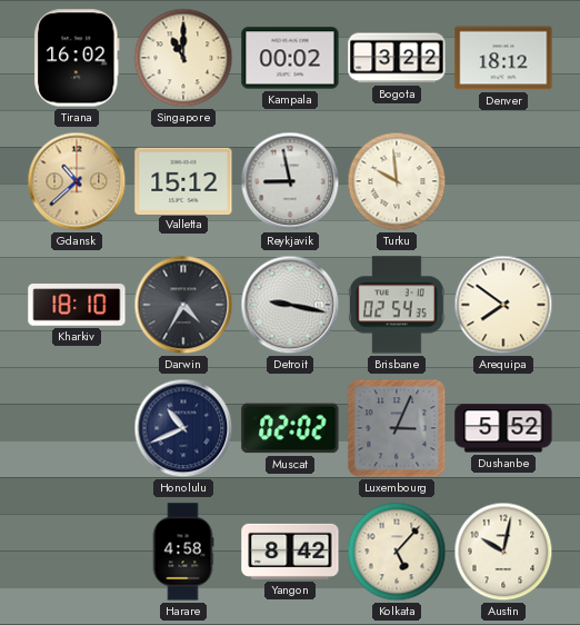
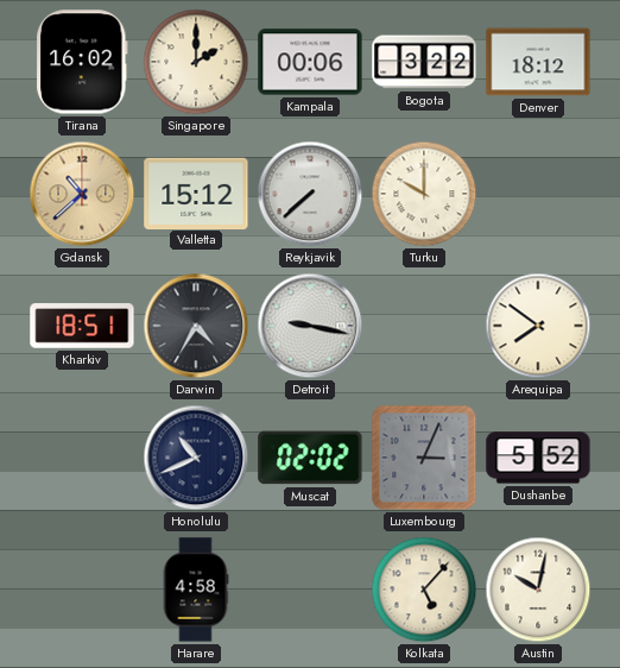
Singapore: 11:00 -> 2:00
Kampala: 00:02 -> 00:06
Reykjavik: 8:58 -> 7:38
Turku: 9:59 -> 10:00
Kharkiv: 18:10 -> 18:51
Brisbane: 02:54 -> none
Yangon: 8:42 -> none
